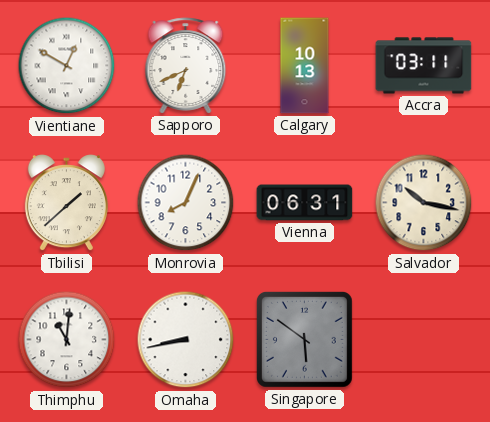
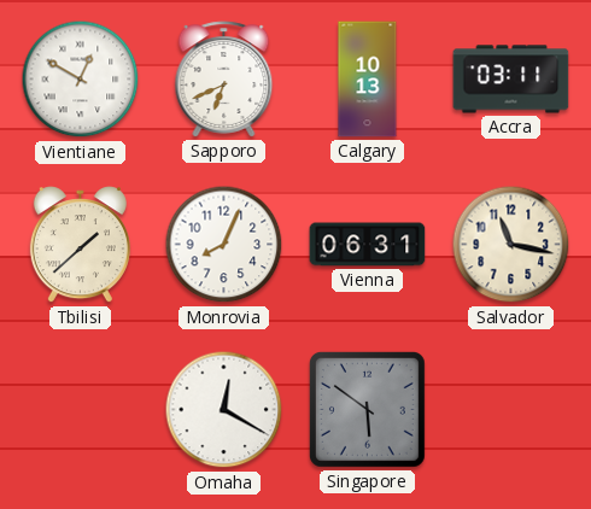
Salvador: 10:17 -> 11:17
Thimphu: 11:01 -> none
Omaha: 8:43 -> 12:20
